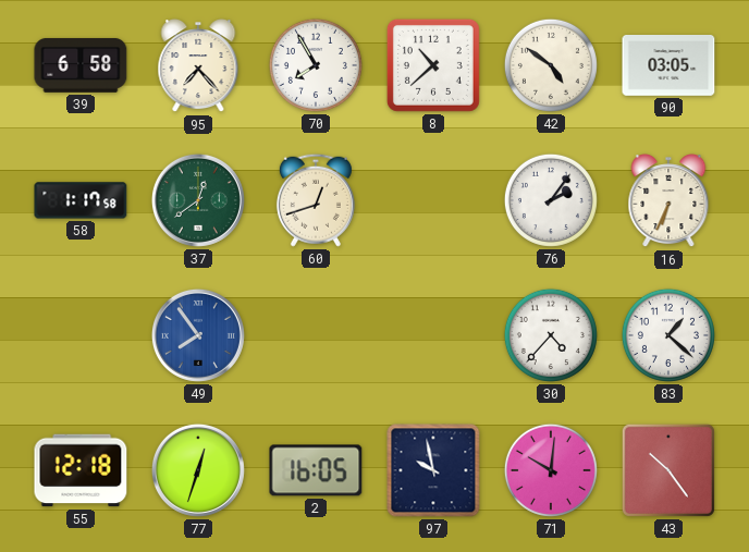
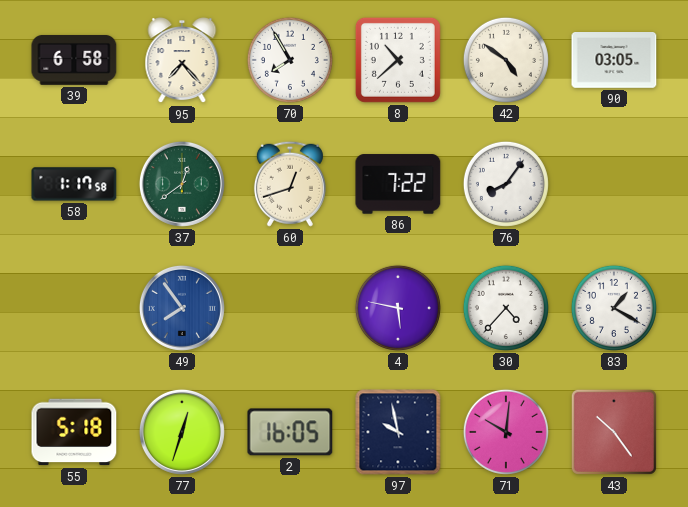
86: none -> 7:22
76: 2:06 -> 8:06
16: 6:34 -> none
4: none -> 5:47
83: 1:22 -> 1:20
55: 12:18 -> 5:18
